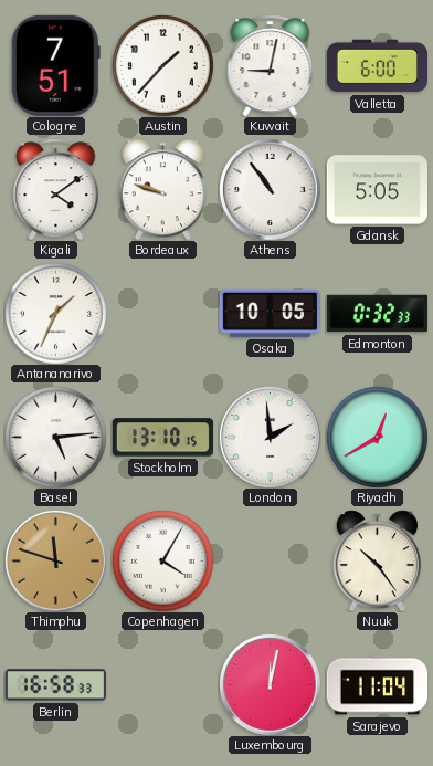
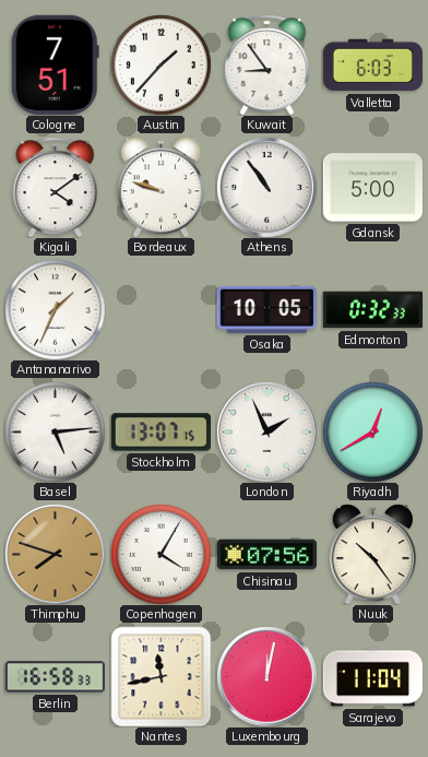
Kuwait: 9:02 -> 8:54
Valletta: 6:00 -> 6:03
Gdansk: 5:05 -> 5:00
Stockholm: 13:10 -> 13:07
London: 1:59 -> 1:56
Thimphu: 11:48 -> 7:48
Chisinau: none -> 07:56
Nantes: none -> 11:43
